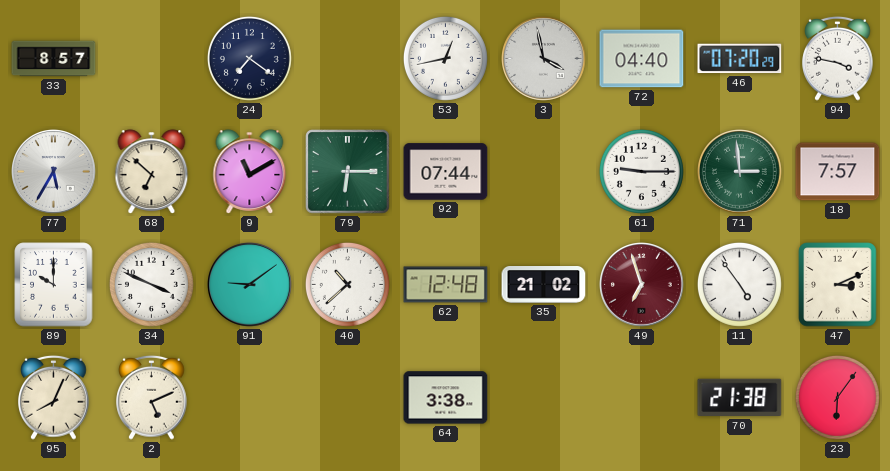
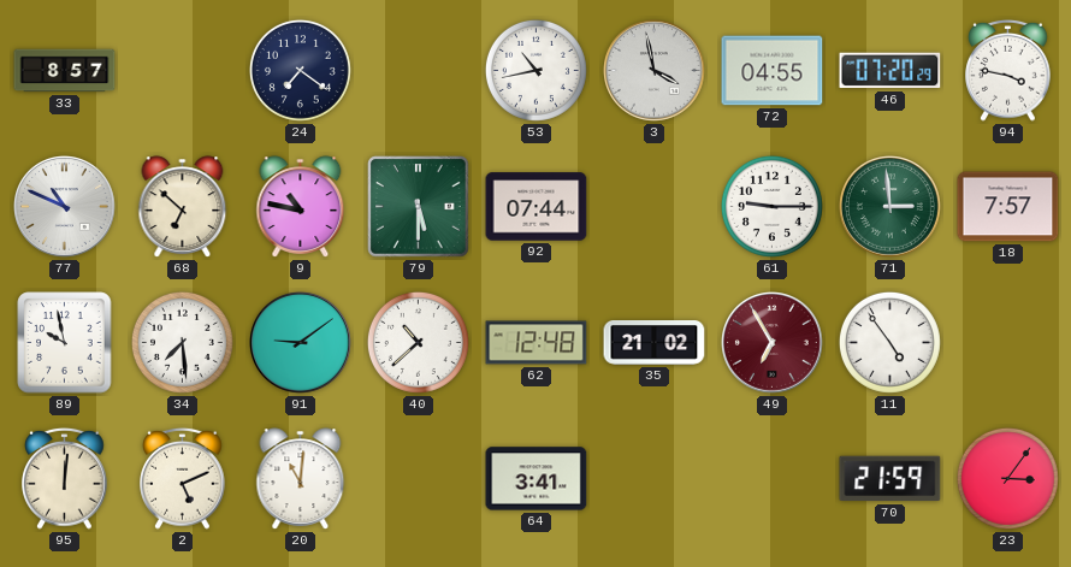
53: 12:43 -> 10:43
72: 04:40 -> 04:55
77: 5:35 -> 10:49
9: 11:10 -> 10:47
79: 6:15 -> 5:30
89: 10:00 -> 9:58
34: 3:49 -> 7:29
49: 6:57 -> 6:55
47: 3:11 -> none
95: 8:04 -> 12:01
20: none -> 11:01
64: 3:38 -> 3:41
70: 21:38 -> 21:59
23: 6:06 -> 3:06
